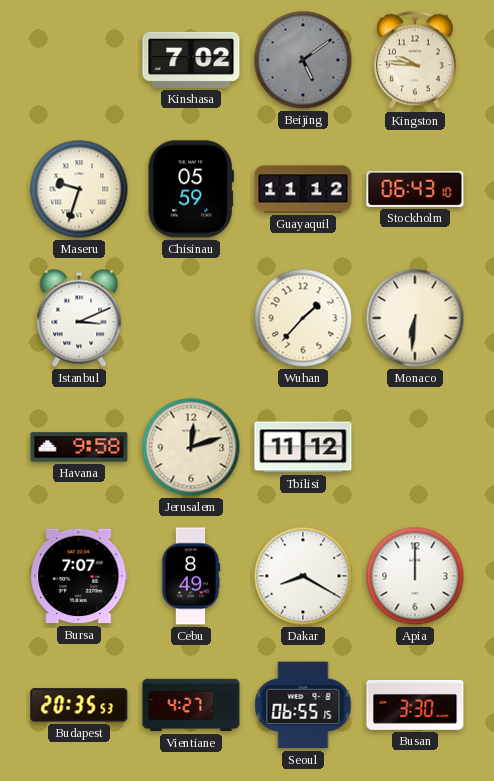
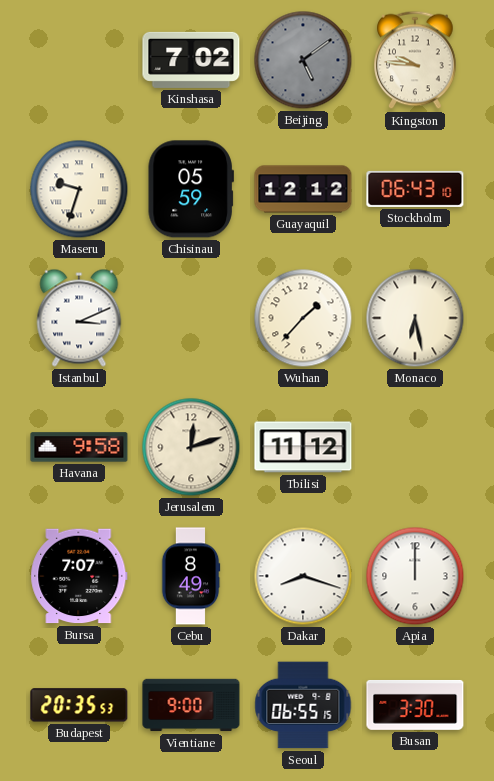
Guayaquil: 11:12 -> 12:12
Monaco: 6:31 -> 6:28
Dakar: 8:20 -> 8:18
Vientiane: 4:27 -> 9:00
